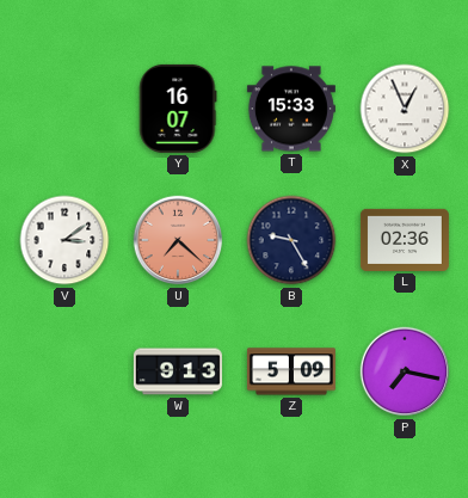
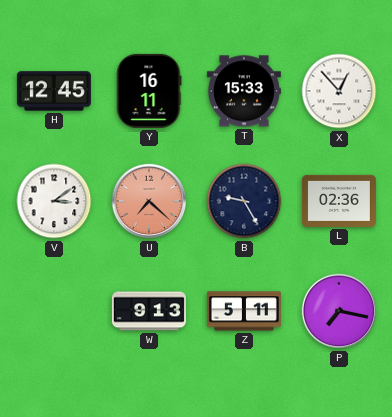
H: none -> 12:45
Y: 16:07 -> 16:11
X: 12:56 -> 12:53
Z: 5:09 -> 5:11
